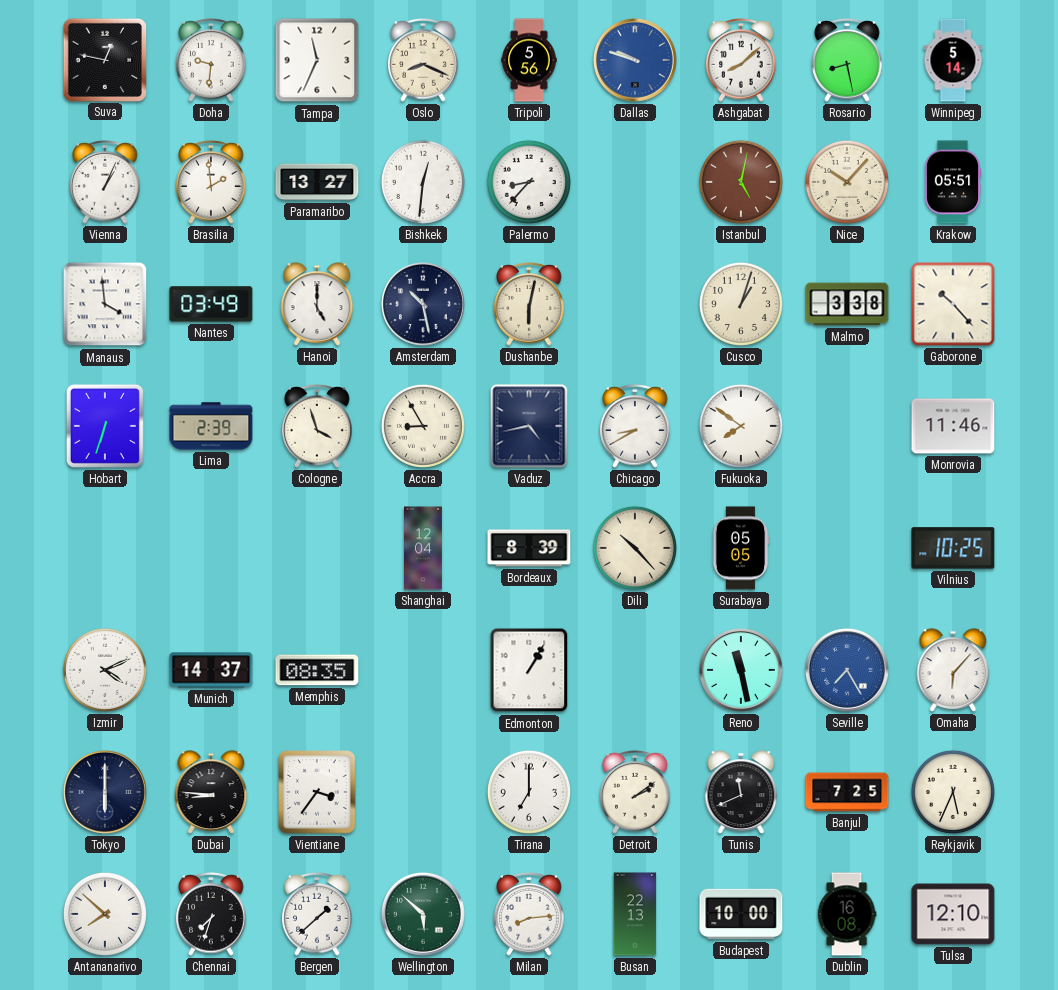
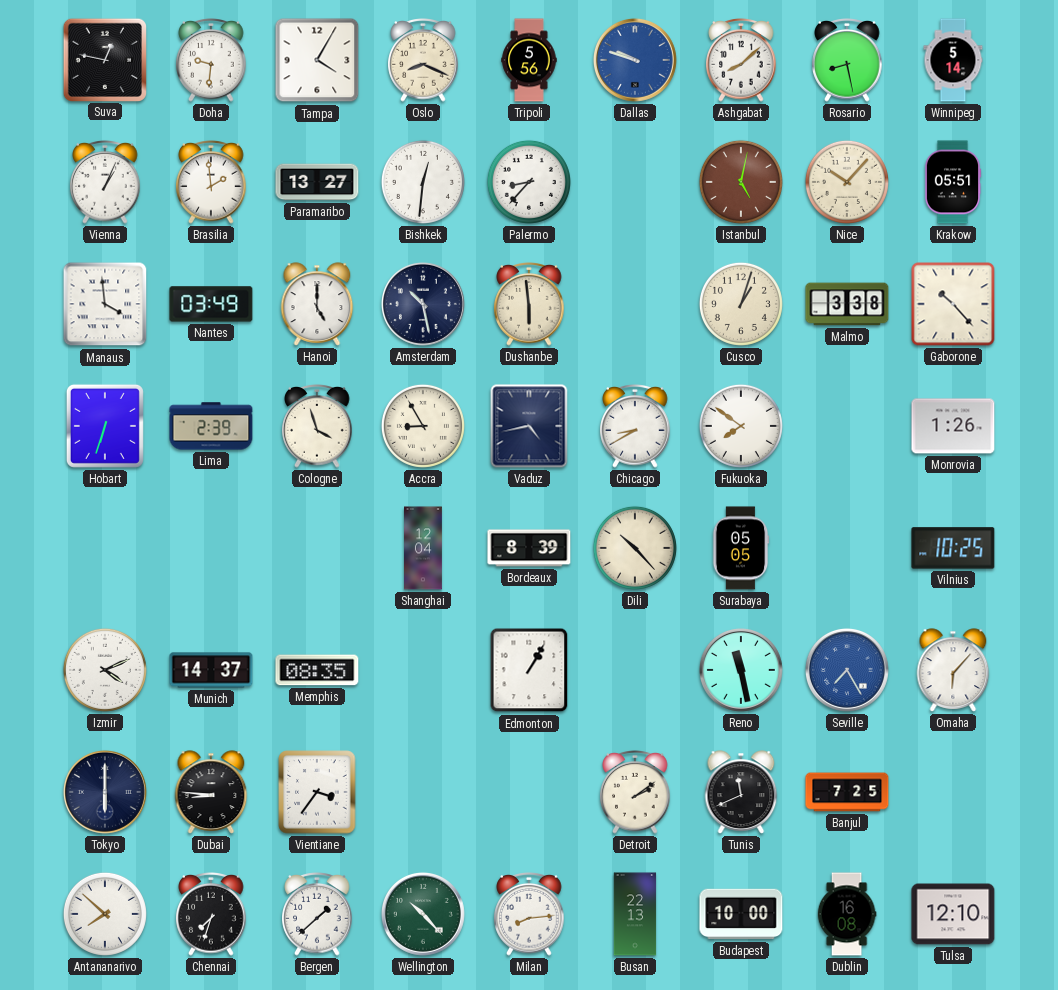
Tampa: 11:34 -> 4:05
Dushanbe: 6:02 -> 5:59
Monrovia: 11:46 -> 1:26
Tirana: 7:00 -> none
Reykjavik: 5:34 -> none
Wellington: 5:52 -> 10:23
